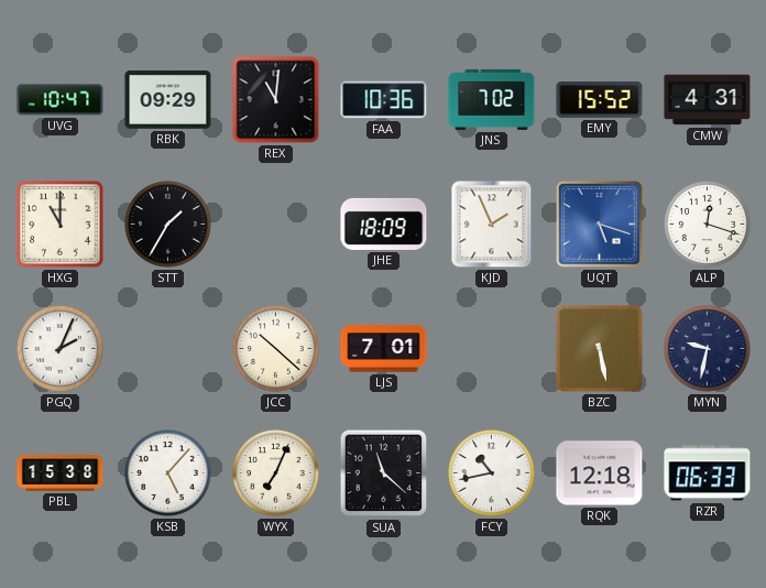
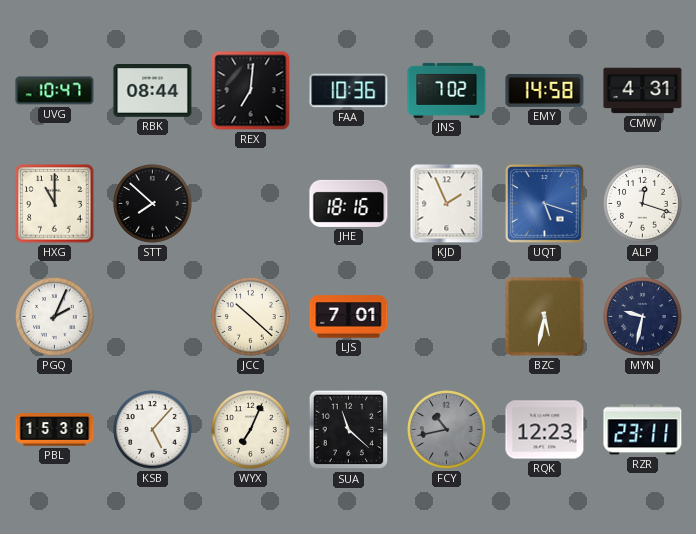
RBK: 09:29 -> 08:44
REX: 11:01 -> 7:01
EMY: 15:52 -> 14:58
STT: 1:35 -> 7:52
JHE: 18:09 -> 18:16
BZC: 5:28 -> 5:32
FCY dial: white -> grey
RQK: 12:18 -> 12:23
RZR: 06:33 -> 23:11
